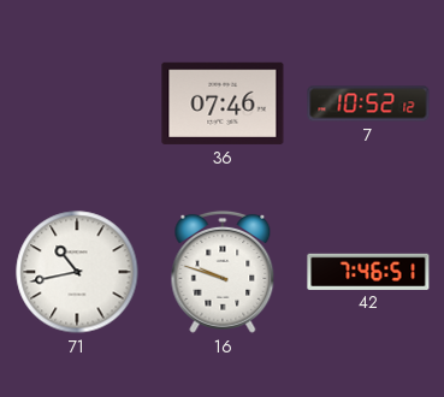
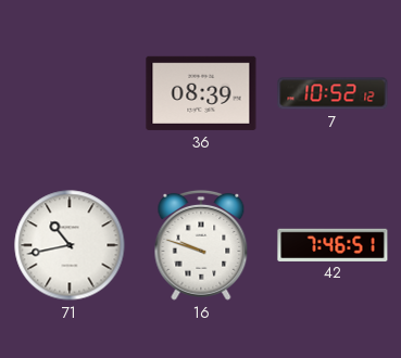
36: 07:46 -> 08:39
